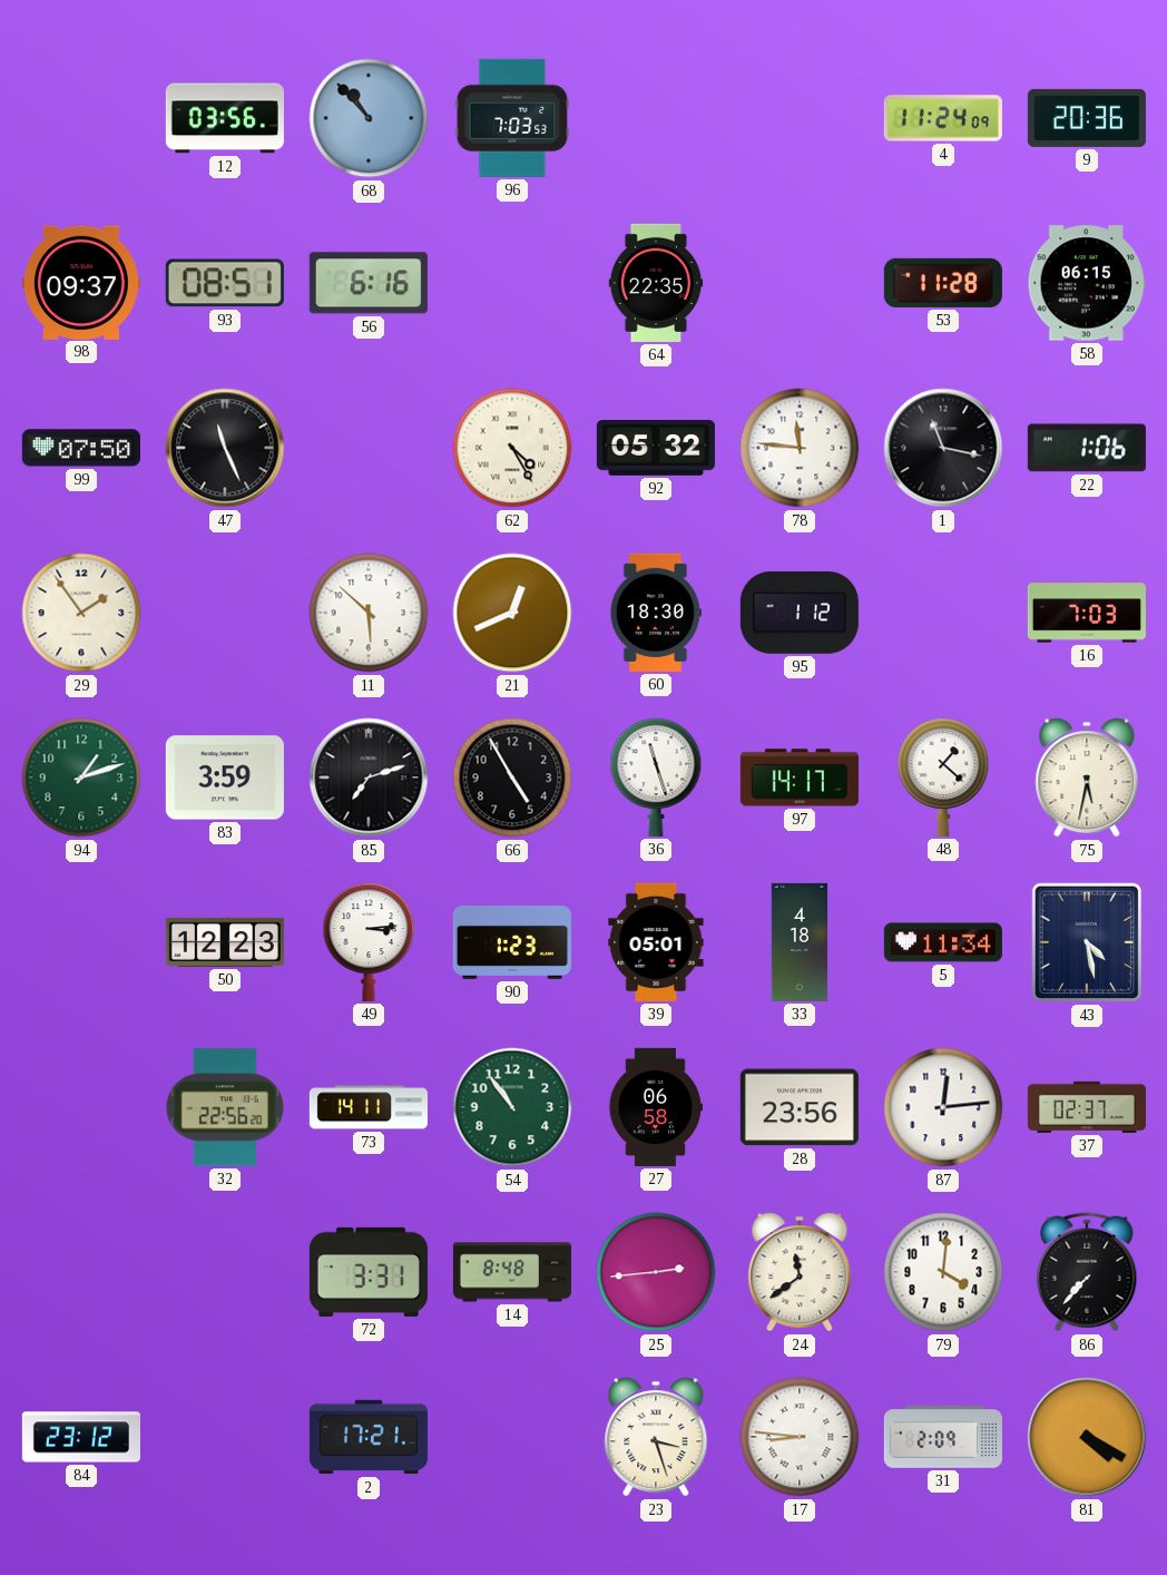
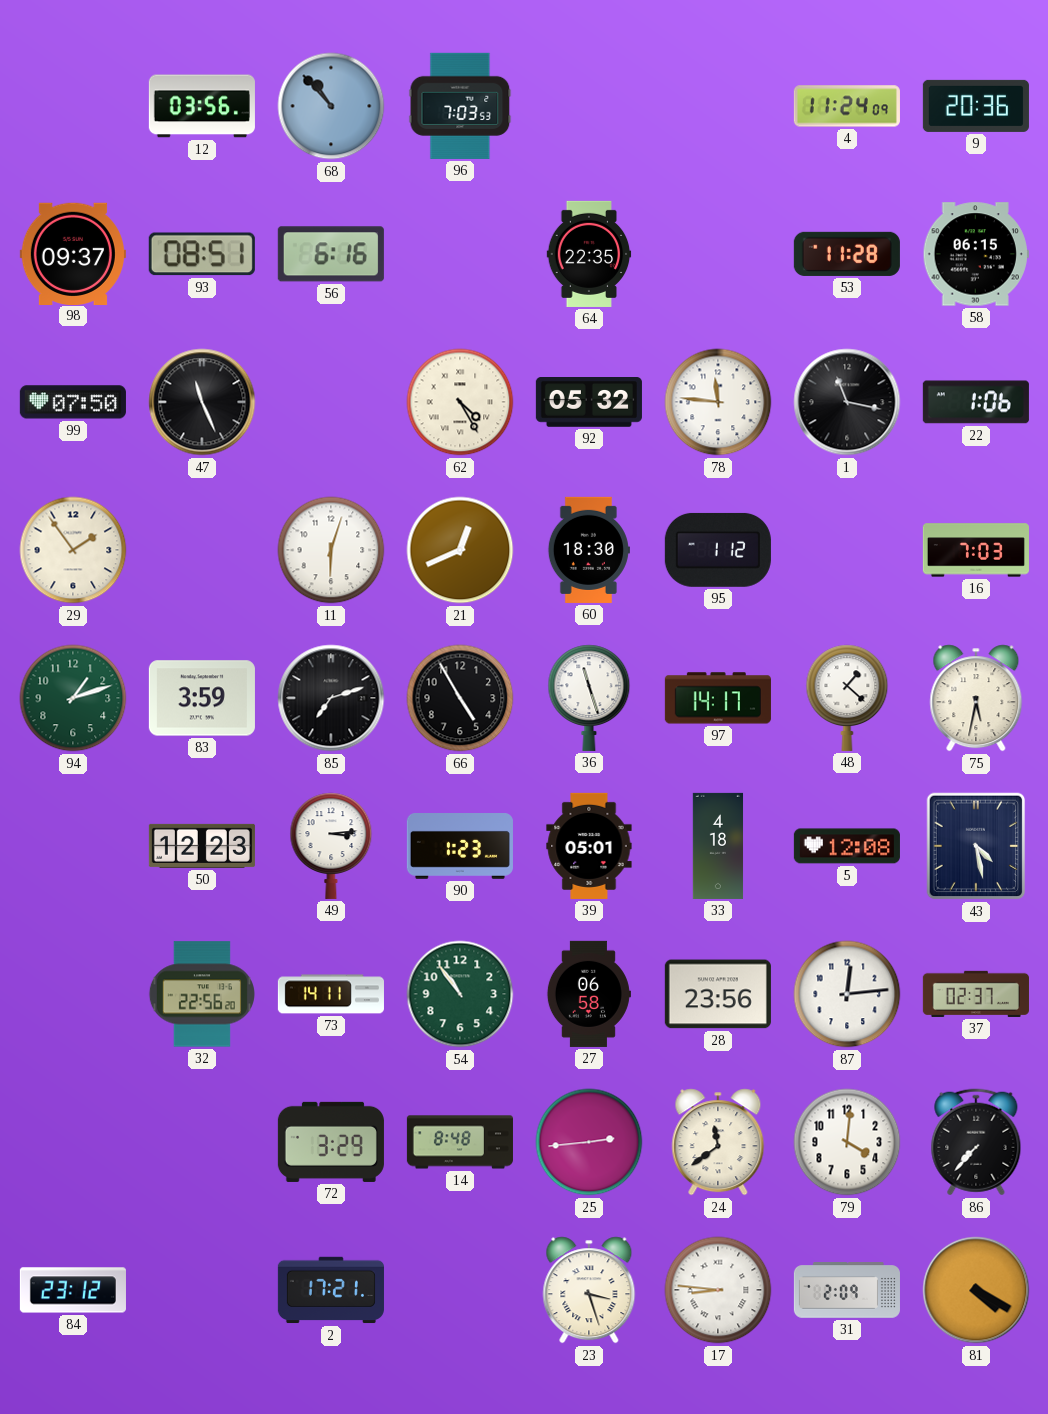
11: 5:52 -> 6:03
5: 11:34 -> 12:08
72: 3:31 -> 3:29
